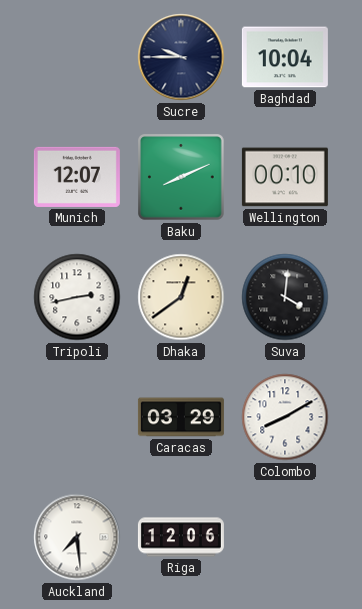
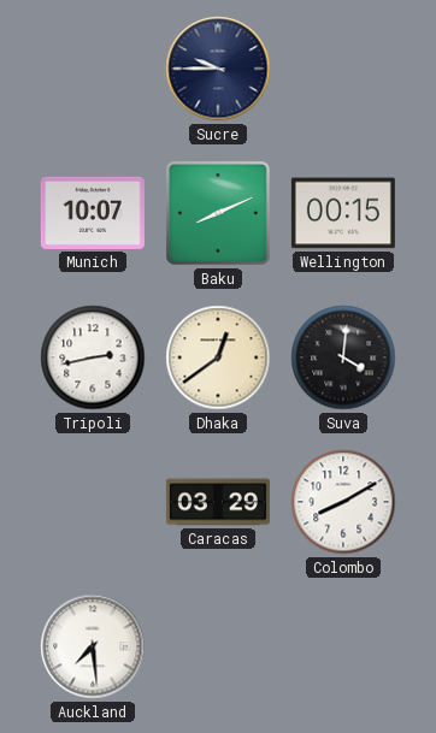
Baghdad: 10:04 -> none
Munich: 12:07 -> 10:07
Wellington: 00:10 -> 00:15
Riga: 12:06 -> none
